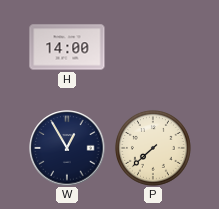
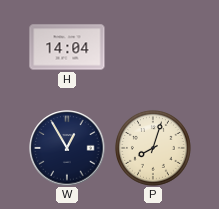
H: 14:00 -> 14:04
P: 7:38 -> 8:03
